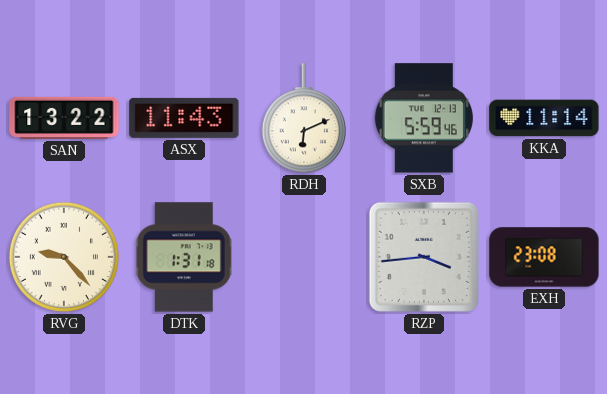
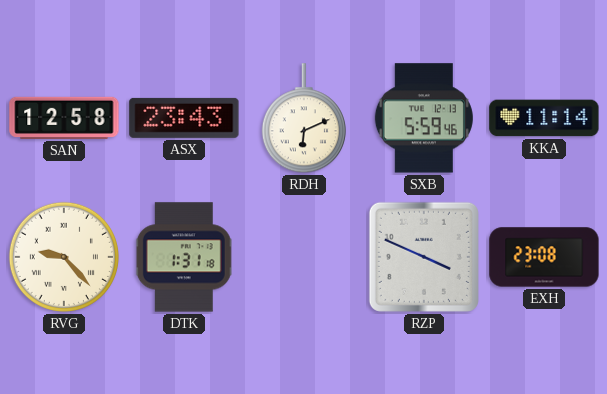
SAN: 13:22 -> 12:58
ASX: 11:43 -> 23:43
RZP: 3:44 -> 3:49
